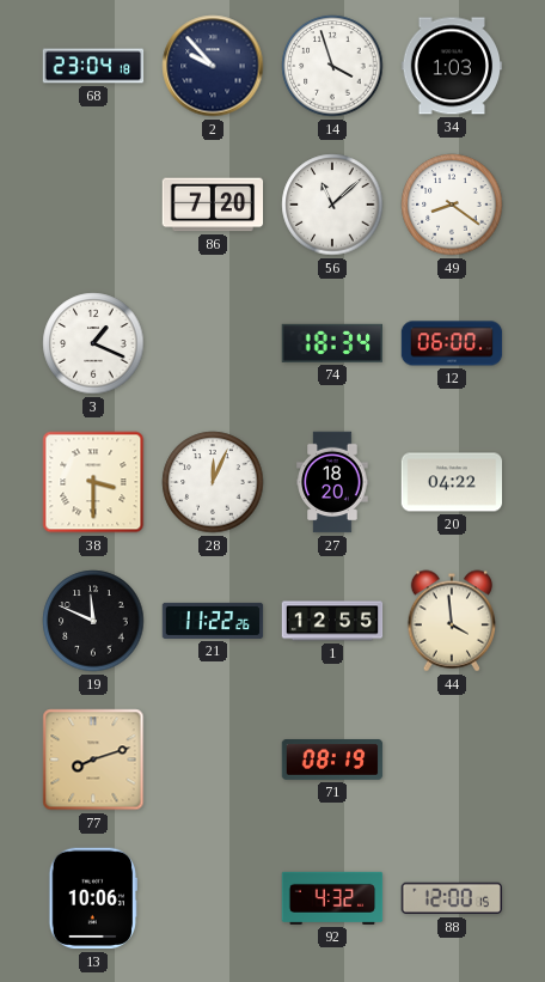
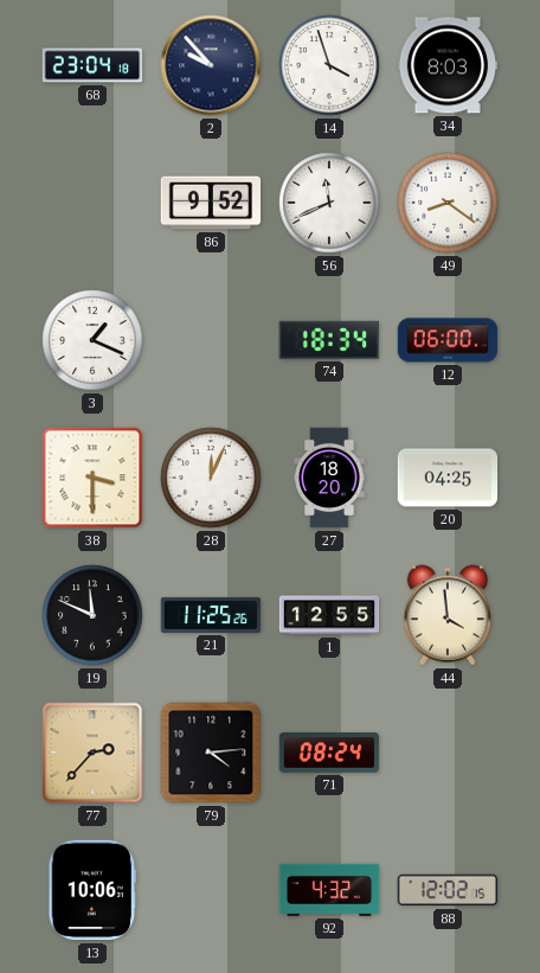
34: 1:03 -> 8:03
86: 7:20 -> 9:52
56: 11:08 -> 11:41
20: 04:22 -> 04:25
21: 11:22 -> 11:25
77: 8:12 -> 2:37
79: none -> 4:14
71: 08:19 -> 08:24
88: 12:00 -> 12:02
